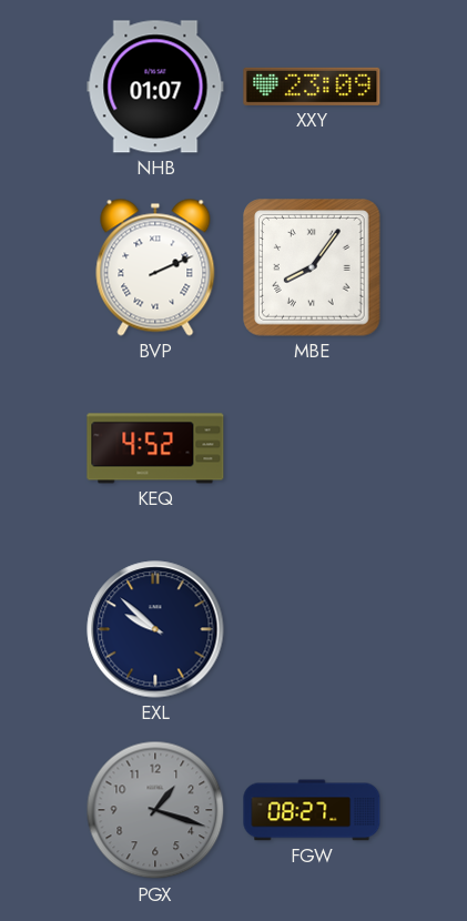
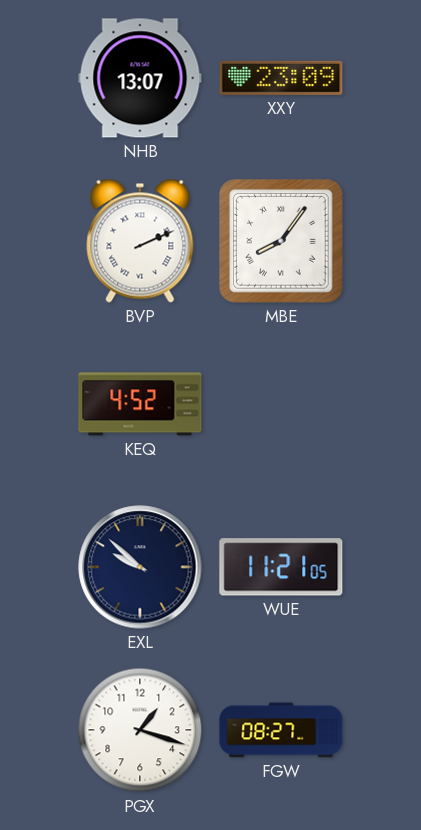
NHB: 01:07 -> 13:07
WUE: none -> 11:21
PGX dial: grey -> white
